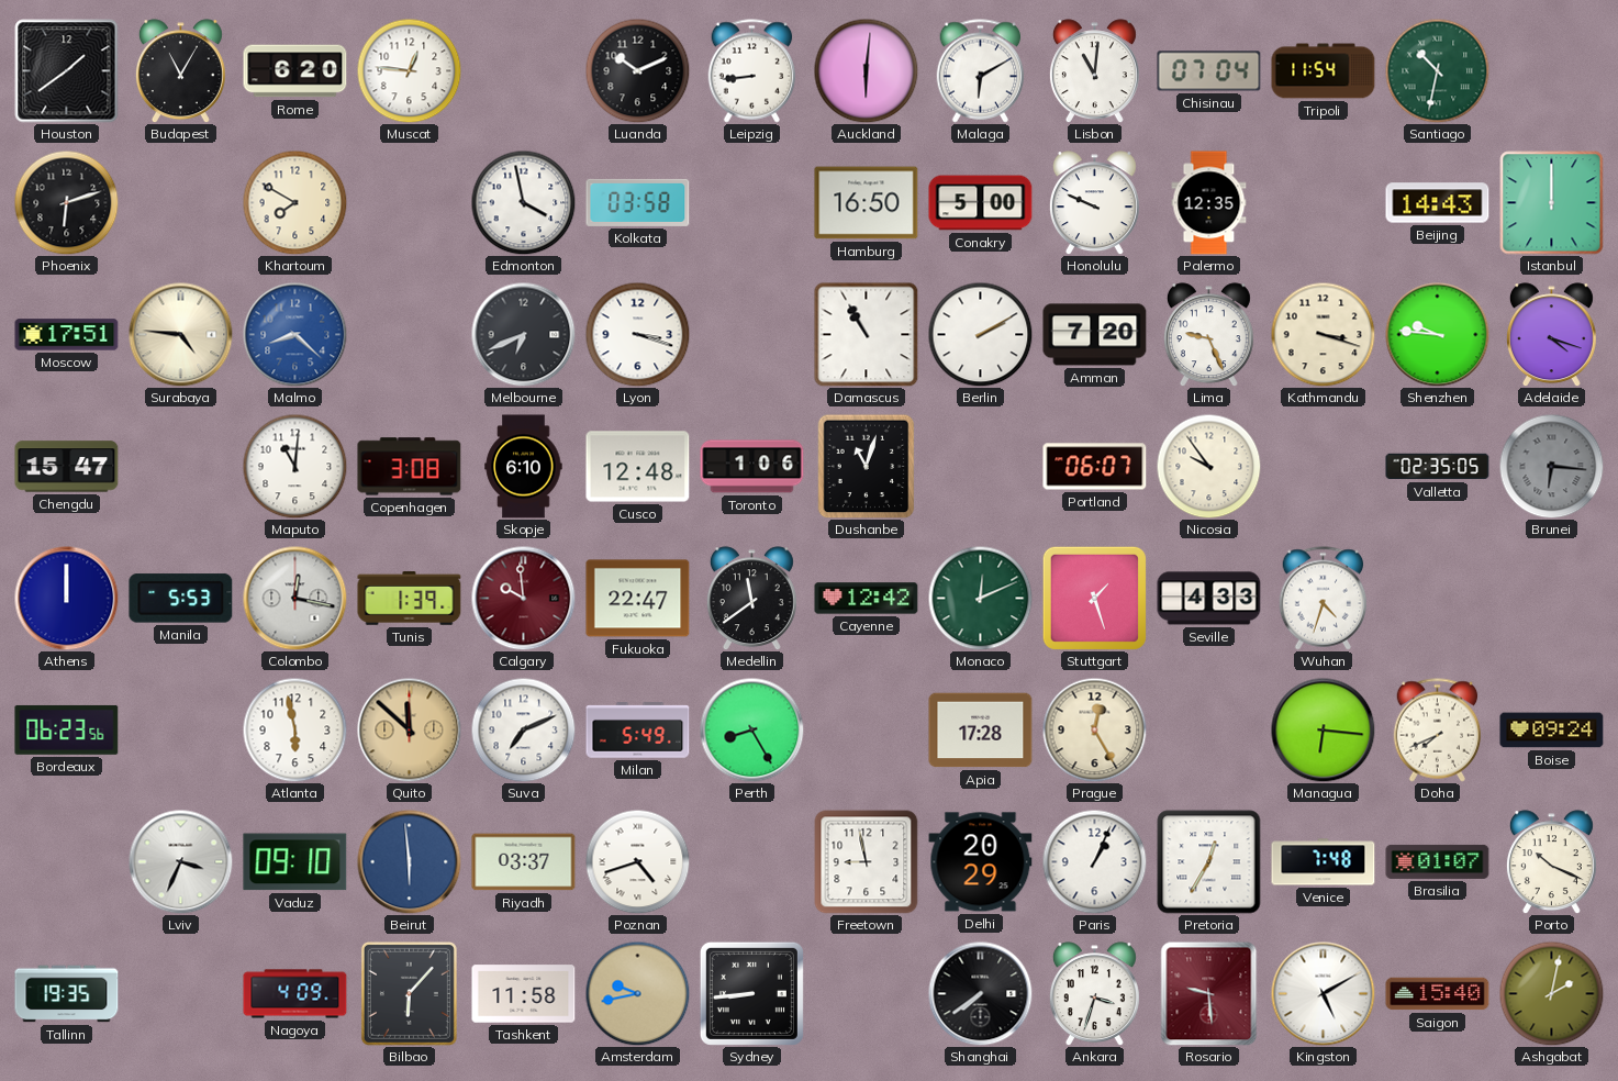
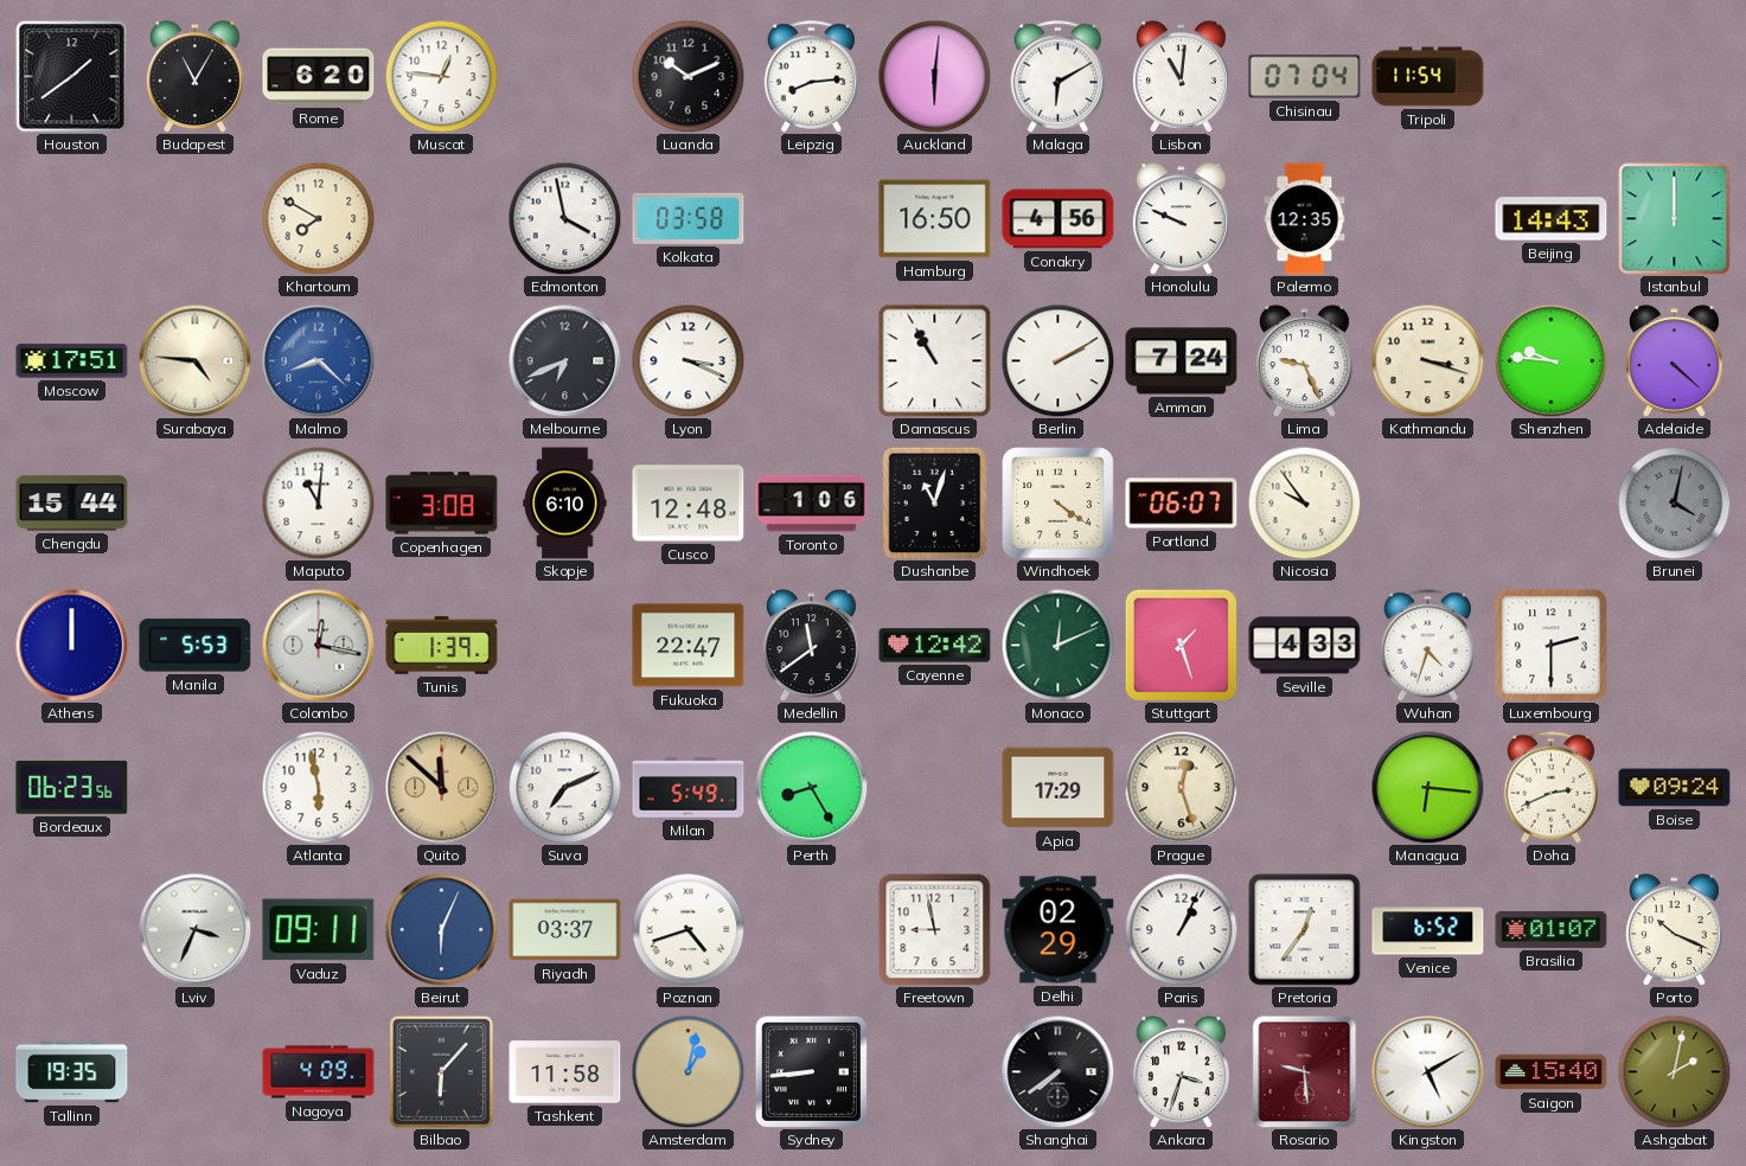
Leipzig: 8:44 -> 8:14
Santiago: 10:32 -> none
Phoenix: 6:12 -> none
Conakry: 5:00 -> 4:56
Lyon: 3:18 -> 3:19
Amman: 7:20 -> 7:24
Adelaide: 4:18 -> 4:22
Chengdu: 15:47 -> 15:44
Windhoek: none -> 4:21
Valletta: 02:35 -> none
Brunei: 6:16 -> 4:02
Calgary: 9:59 -> none
Luxembourg: none -> 2:30
Apia: 17:28 -> 17:29
Prague: 12:25 -> 12:27
Doha: 7:41 -> 2:41
Vaduz: 09:10 -> 09:11
Beirut: 5:59 -> 6:04
Delhi: 20:29 -> 02:29
Pretoria: 12:35 -> 12:36
Venice: 7:48 -> 6:52
Amsterdam: 9:43 -> 1:02
